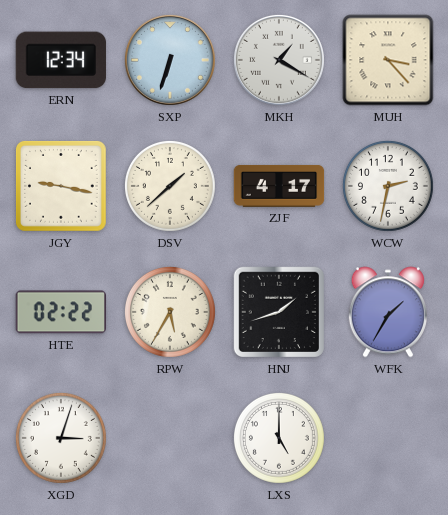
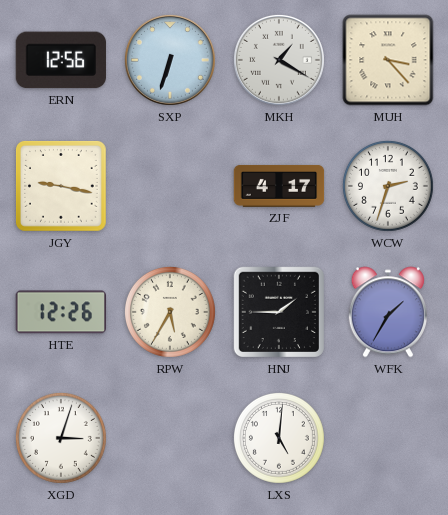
ERN: 12:34 -> 12:56
DSV: 1:38 -> none
WCW: 2:32 -> 2:33
HTE: 02:22 -> 12:26
HNJ: 1:42 -> 1:45
LXS: 5:00 -> 5:01
